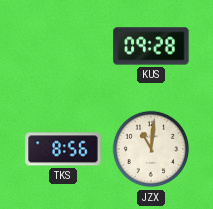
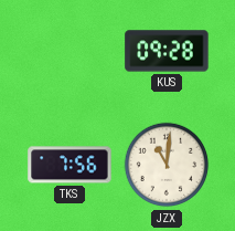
TKS: 8:56 -> 7:56
